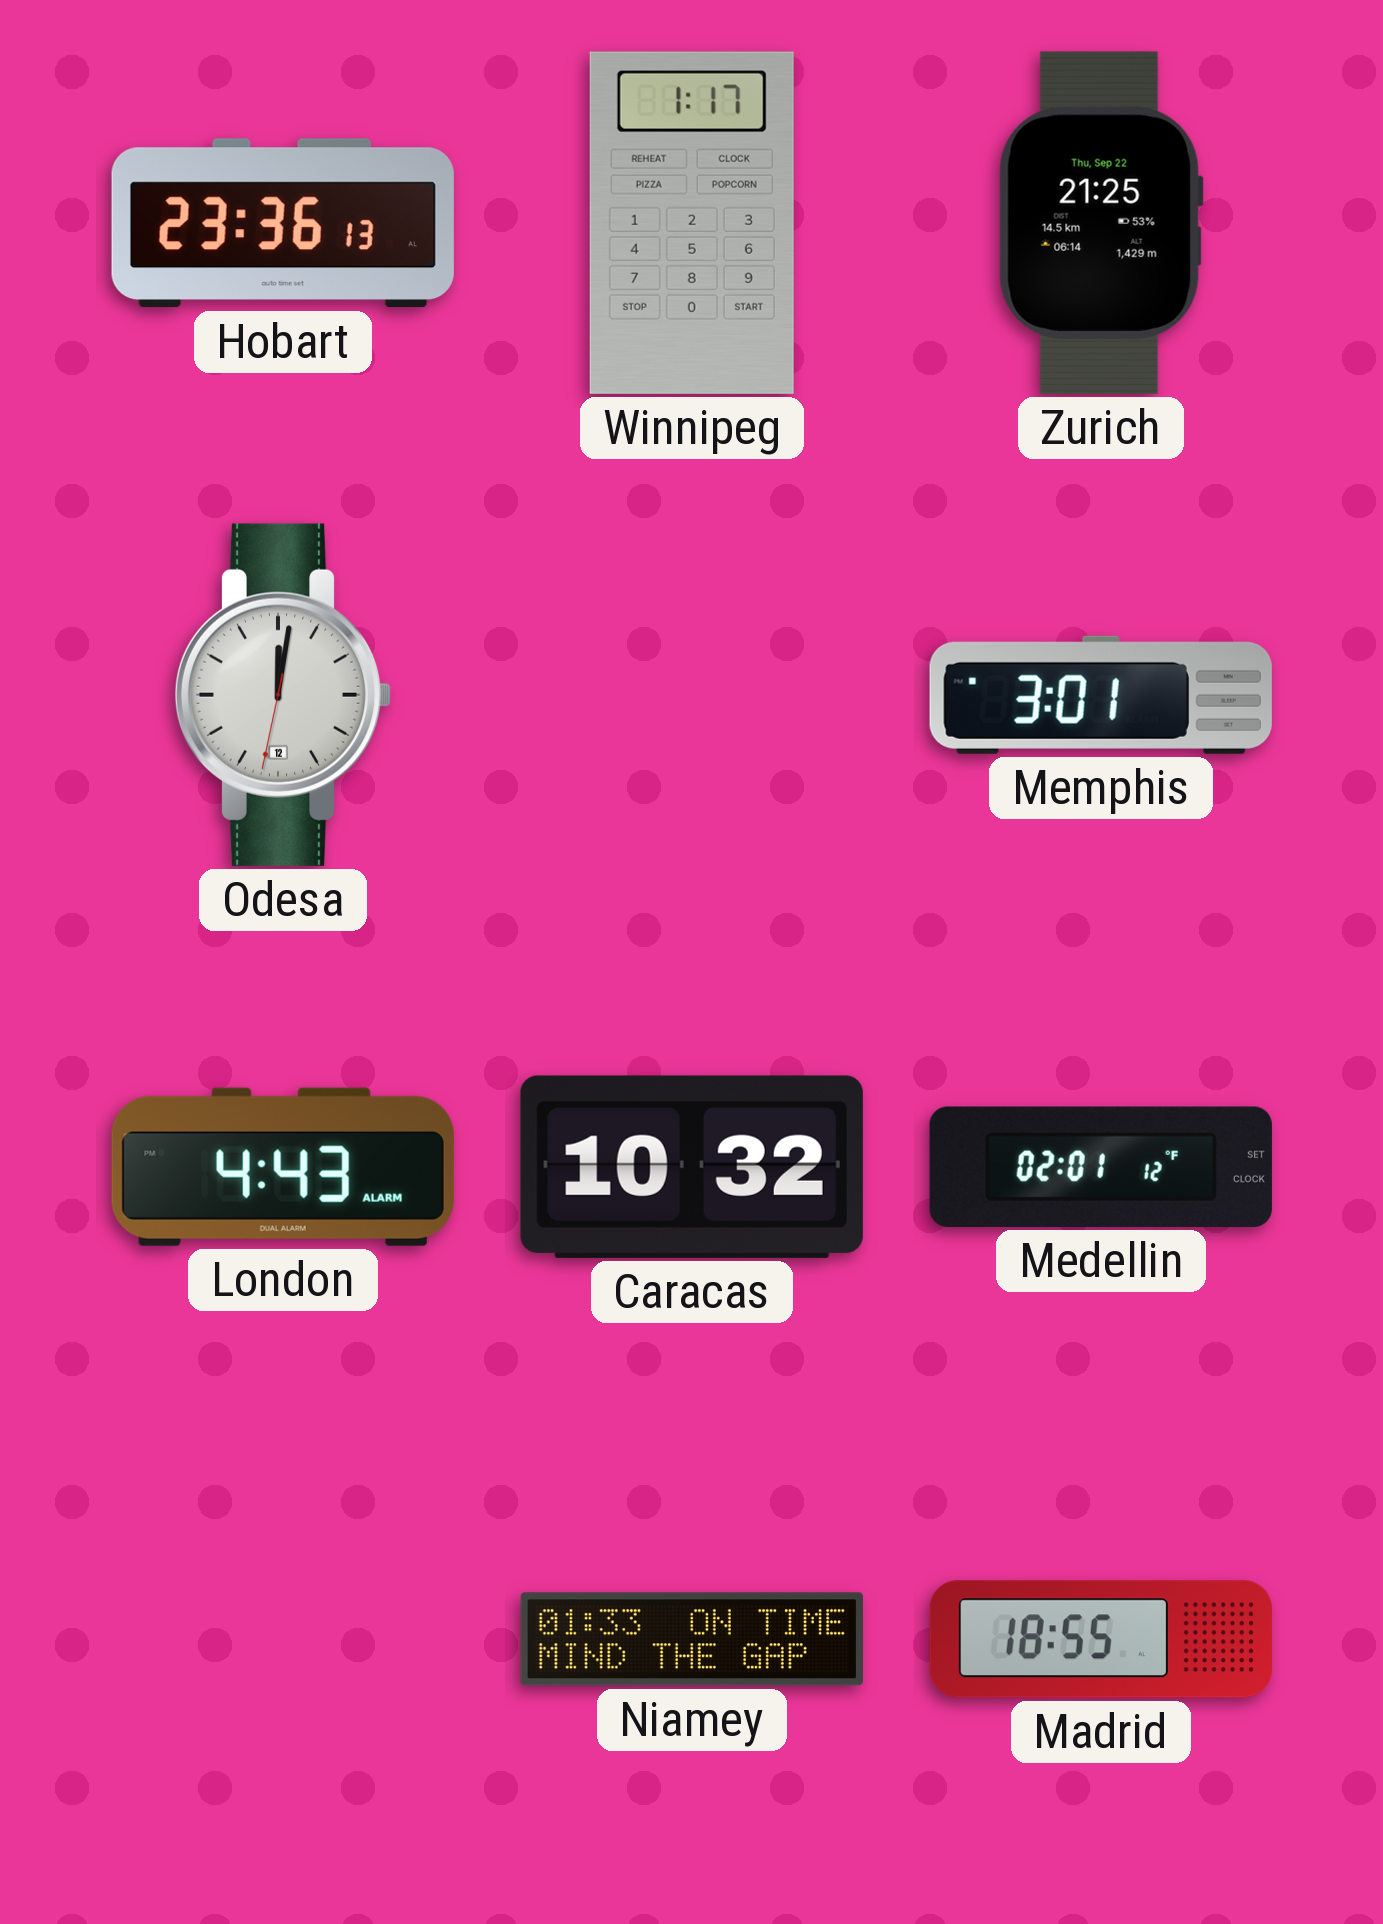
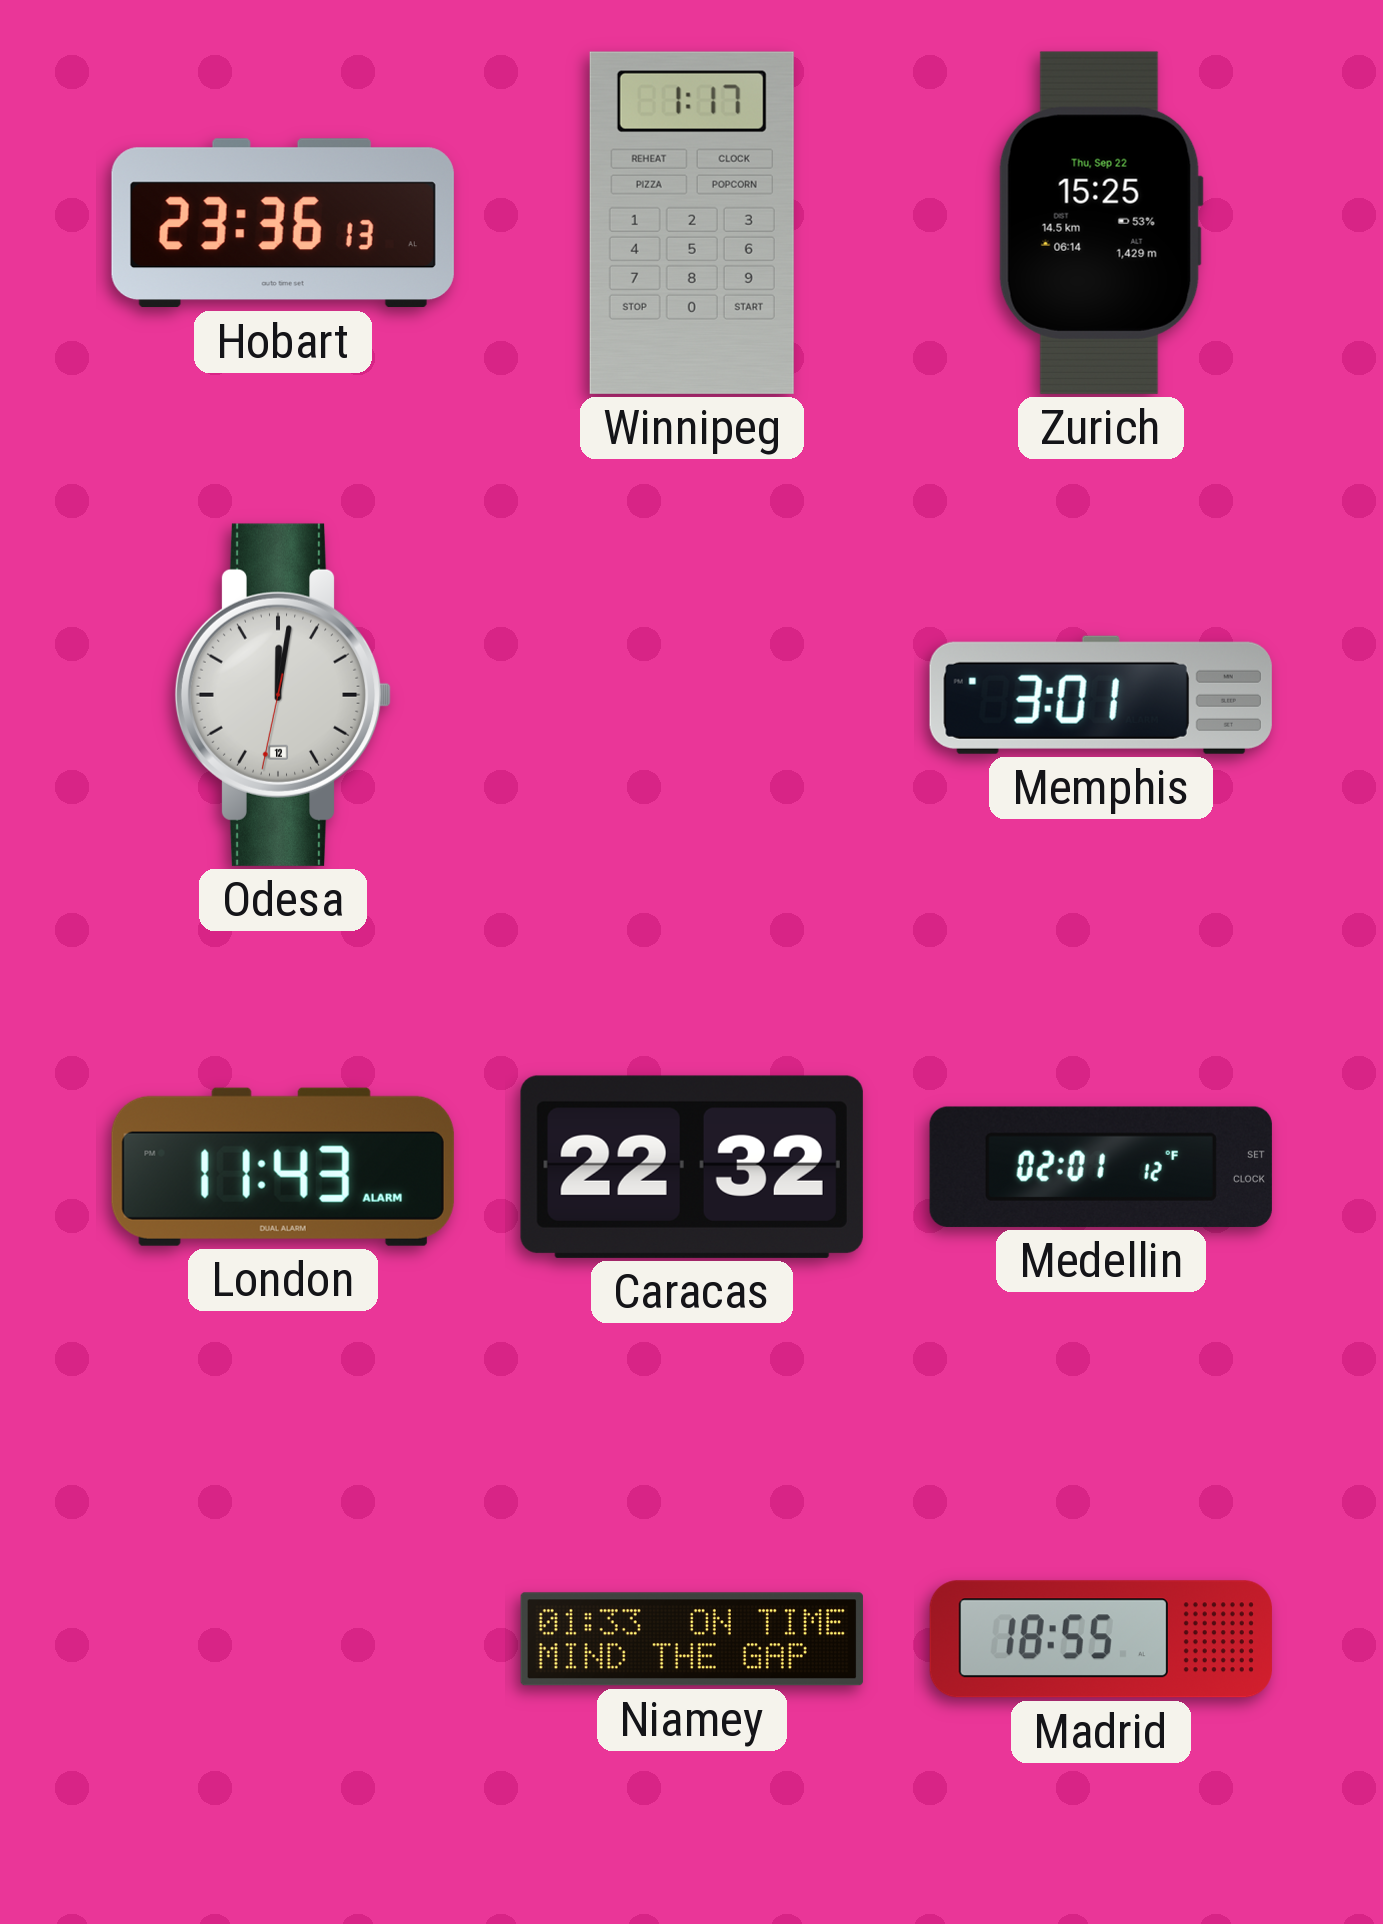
Zurich: 21:25 -> 15:25
London: 4:43 -> 11:43
Caracas: 10:32 -> 22:32
